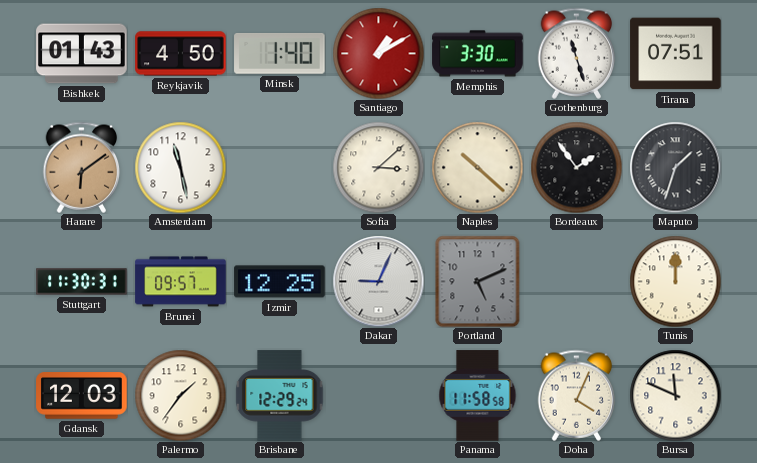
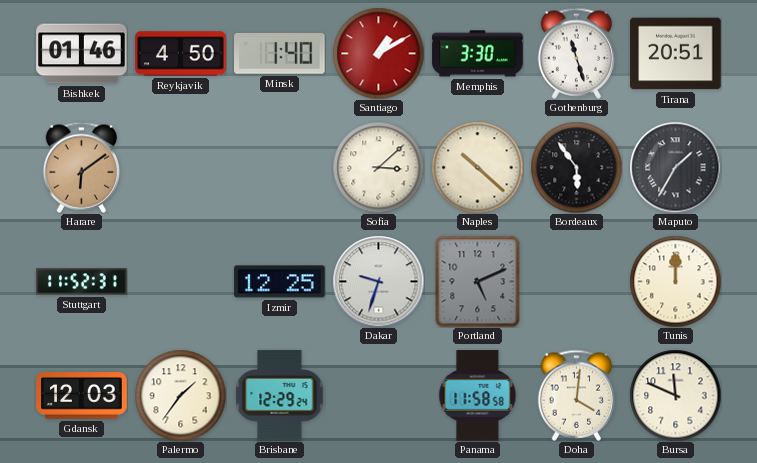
Bishkek: 01:43 -> 01:46
Tirana: 07:51 -> 20:51
Amsterdam: 11:28 -> none
Bordeaux: 1:54 -> 5:54
Maputo: 1:33 -> 1:35
Stuttgart: 11:30 -> 11:52
Brunei: 09:57 -> none
Dakar: 9:04 -> 9:33
Doha: 4:04 -> 4:01
